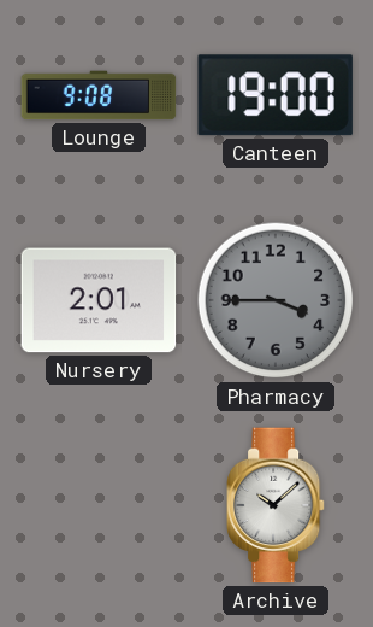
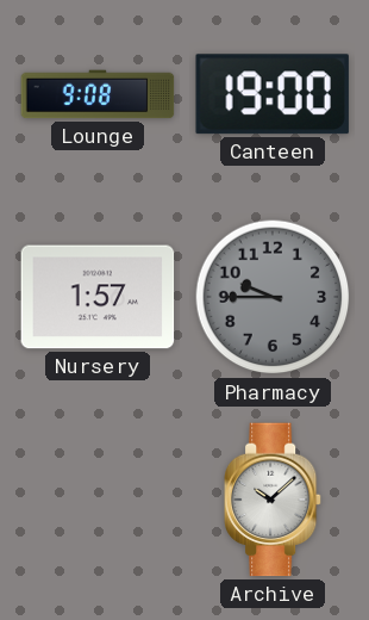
Nursery: 2:01 -> 1:57
Pharmacy: 3:45 -> 9:45
